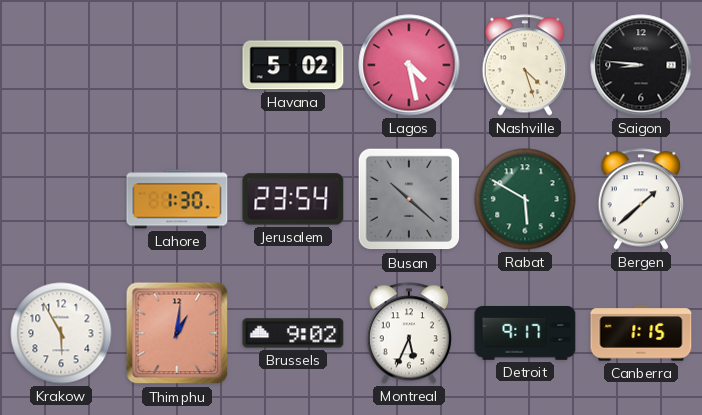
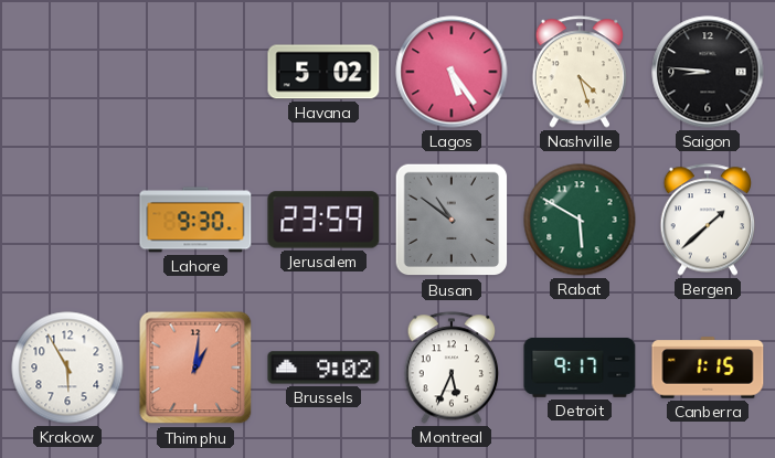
Lagos: 4:28 -> 5:24
Lahore: 1:30 -> 9:30
Jerusalem: 23:54 -> 23:59
Busan: 10:22 -> 10:51
